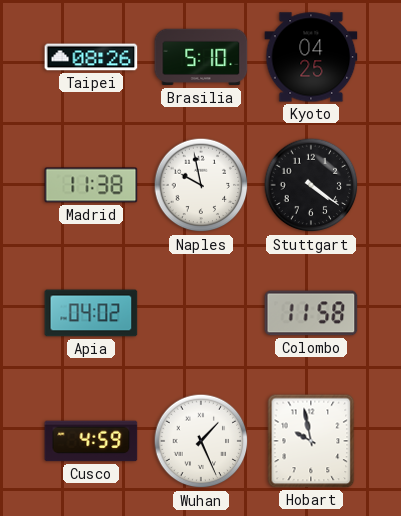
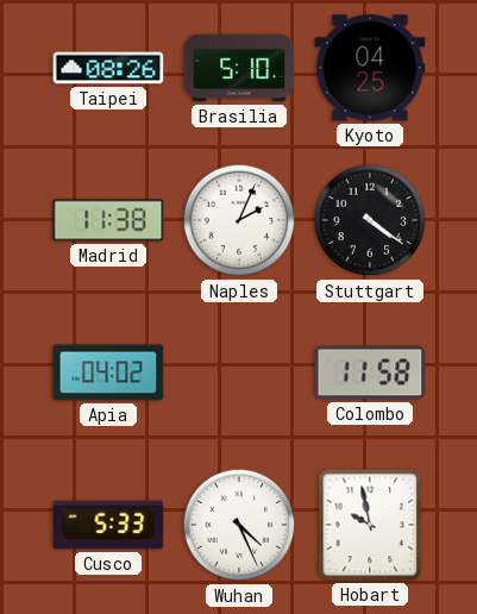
Naples: 9:58 -> 2:04
Cusco: 4:59 -> 5:33
Wuhan: 1:26 -> 4:26
